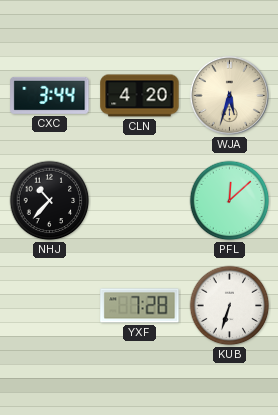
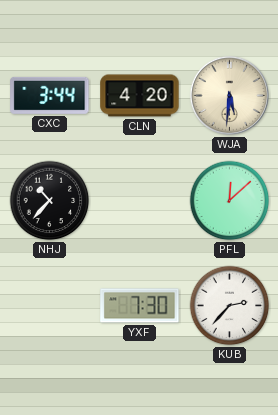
WJA: 5:33 -> 5:31
YXF: 7:28 -> 7:30
KUB: 6:33 -> 2:37
